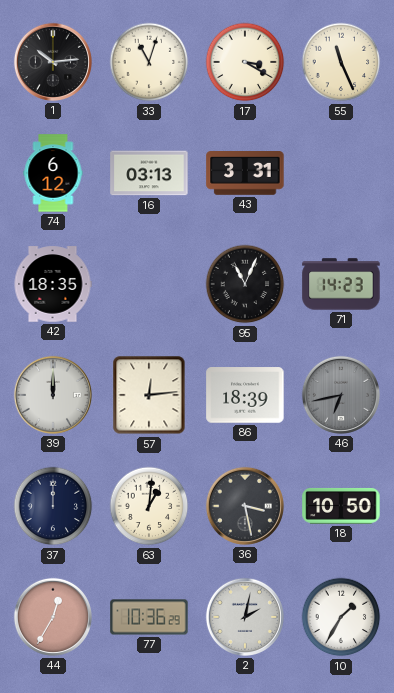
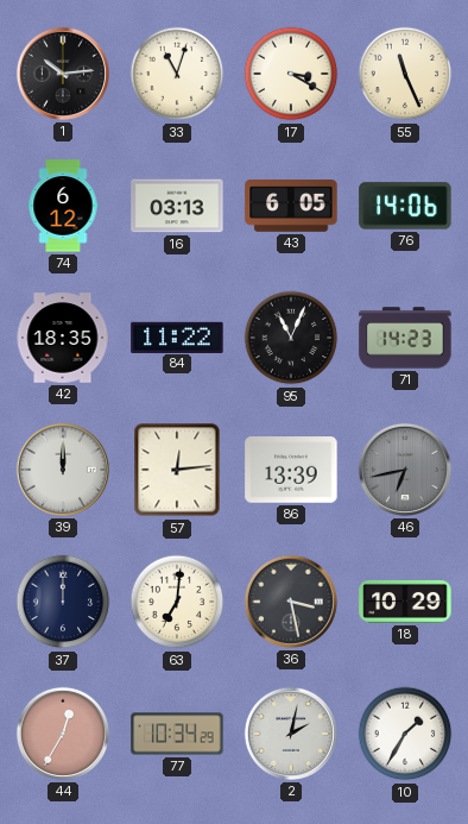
43: 3:31 -> 6:05
76: none -> 14:06
84: none -> 11:22
86: 18:39 -> 13:39
63: 1:01 -> 7:01
18: 10:50 -> 10:29
77: 10:36 -> 10:34
